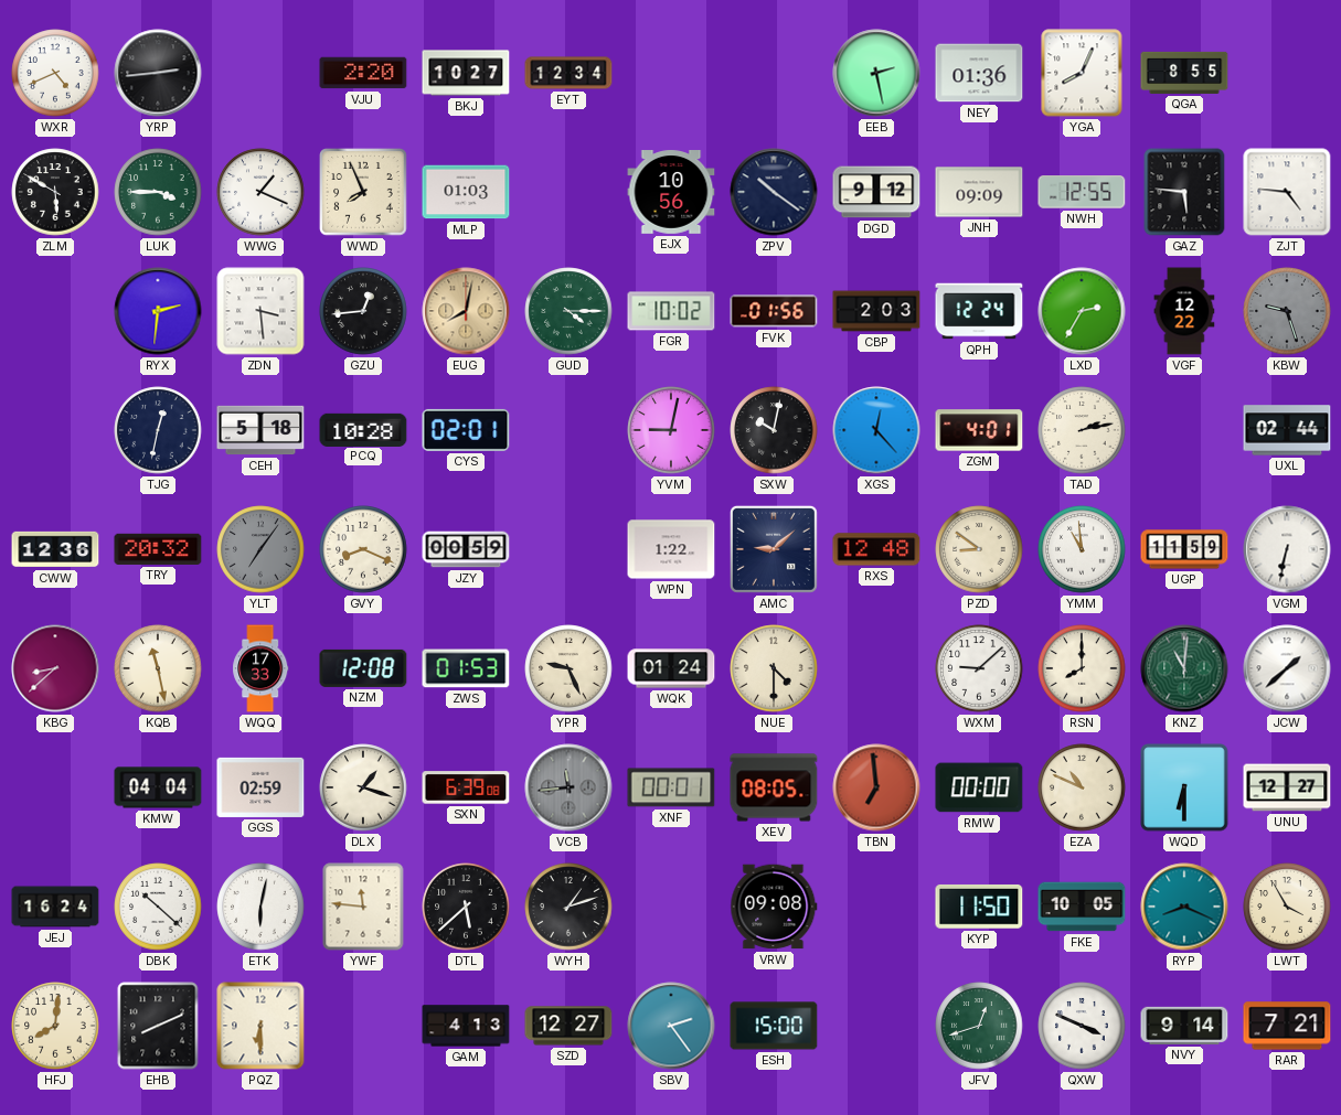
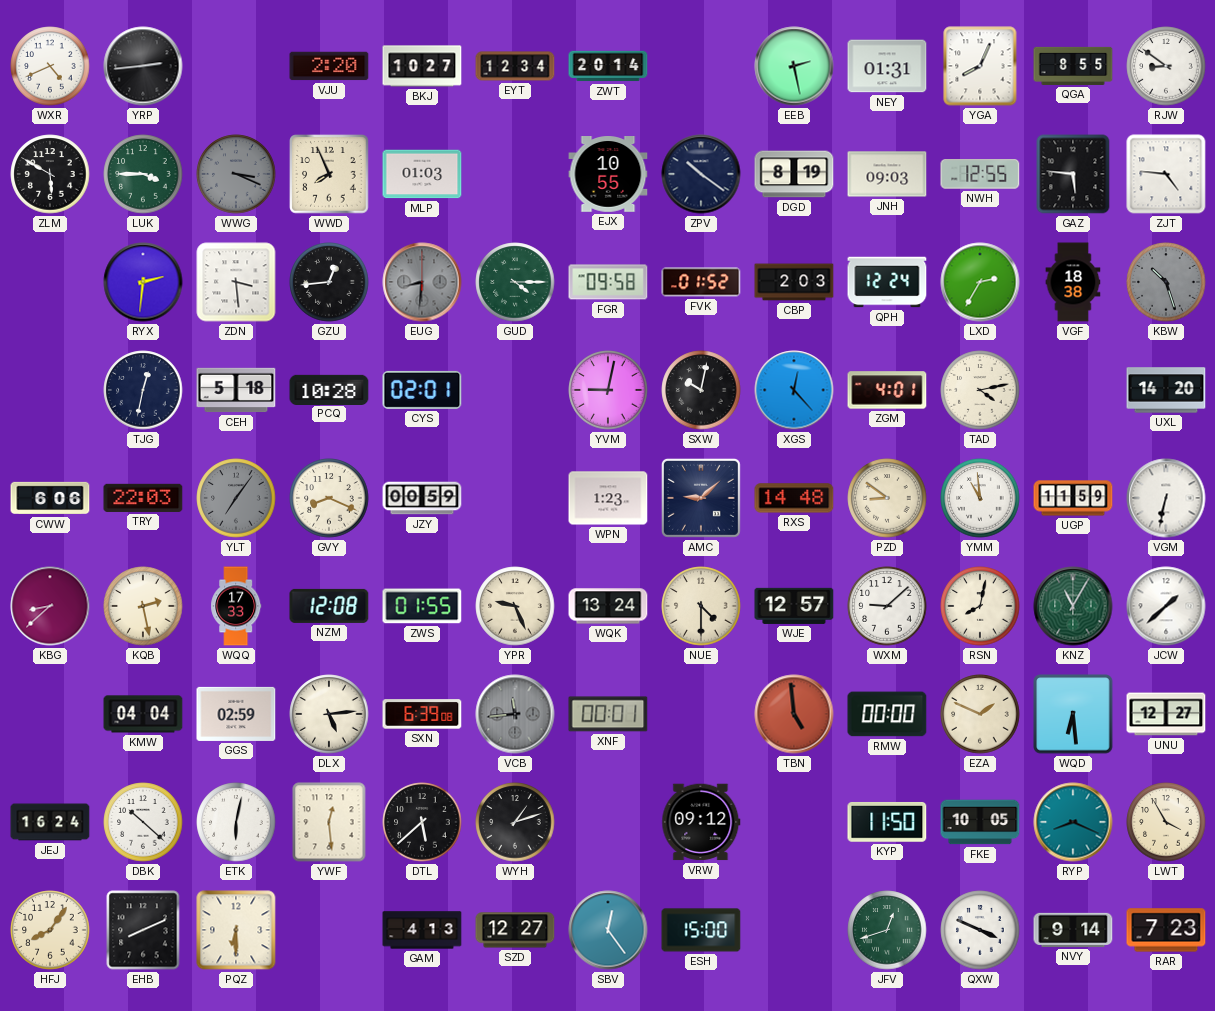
ZWT: none -> 20:14
NEY: 01:36 -> 01:31
RJW: none -> 8:51
WWG: 1:19 -> 3:19
WWG dial: white -> grey
EJX: 10:56 -> 10:55
DGD: 9:12 -> 8:19
JNH: 09:09 -> 09:03
EUG: 8:02 -> 8:31
EUG dial: champagne -> grey
FGR: 10:02 -> 09:58
FVK: 01:56 -> 01:52
VGF: 12:22 -> 18:38
KBW: 9:27 -> 10:27
TAD: 2:13 -> 4:13
UXL: 02:44 -> 14:20
CWW: 12:36 -> 6:06
TRY: 20:32 -> 22:03
WPN: 1:22 -> 1:23
RXS: 12:48 -> 14:48
KQB: 11:28 -> 2:28
ZWS: 01:53 -> 01:55
WQK: 01:24 -> 13:24
WJE: none -> 12:57
RSN: 8:00 -> 8:02
KNZ: 11:01 -> 11:05
DLX: 1:18 -> 5:14
XEV: 08:05 -> none
TBN: 6:59 -> 4:59
EZA: 10:49 -> 1:49
WQD: 6:30 -> 6:29
YWF: 11:46 -> 12:29
VRW: 09:08 -> 09:12
HFJ: 8:01 -> 8:06
SBV: 2:24 -> 12:24
RAR: 7:21 -> 7:23
